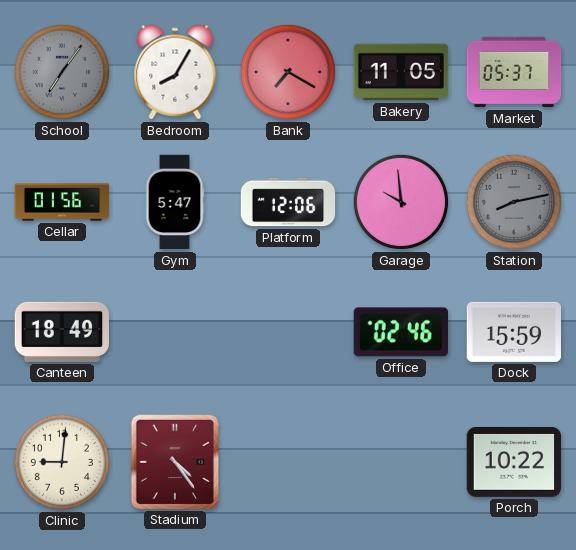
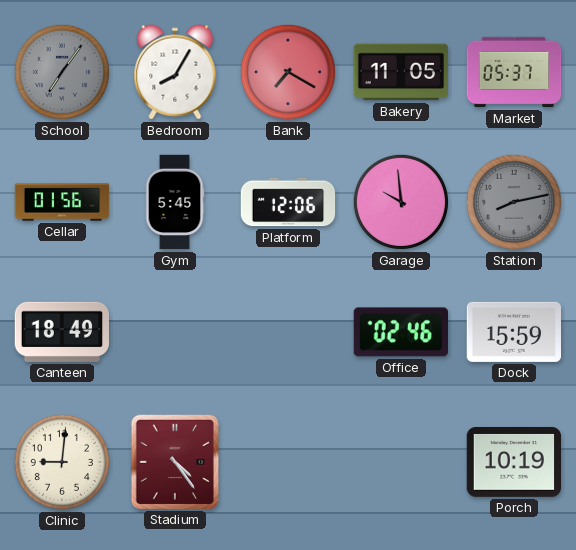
Gym: 5:47 -> 5:45
Porch: 10:22 -> 10:19
